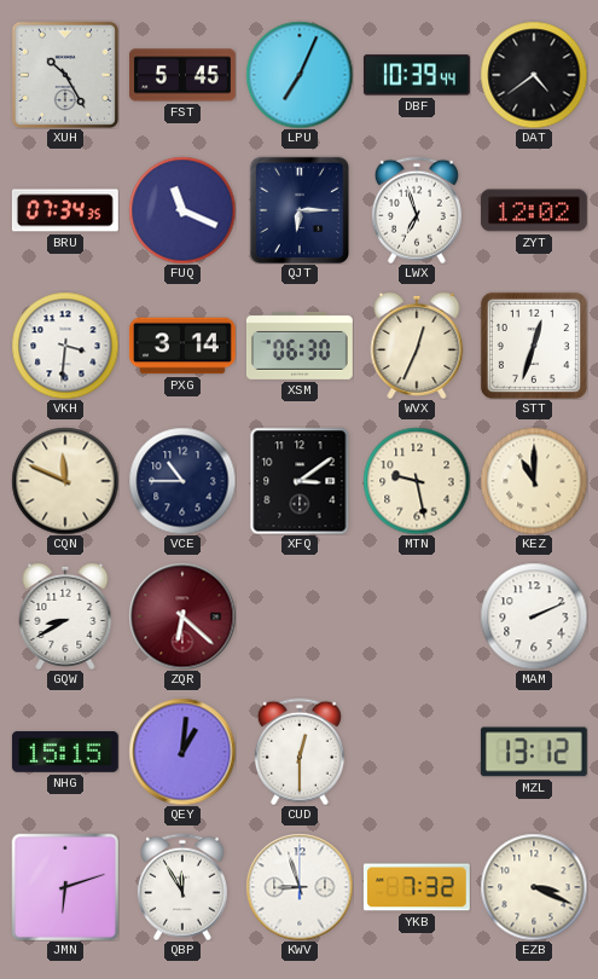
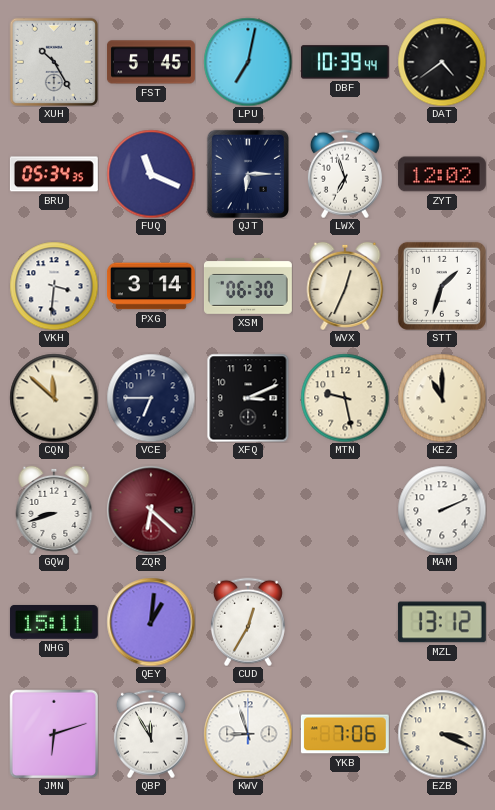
LPU: 7:04 -> 7:02
BRU: 07:34 -> 05:34
STT: 12:33 -> 1:33
CQN: 11:49 -> 11:52
VCE: 10:45 -> 6:45
XFQ: 3:09 -> 3:11
GQW: 8:40 -> 8:42
NHG: 15:15 -> 15:11
CUD: 12:30 -> 12:35
YKB: 7:32 -> 7:06
